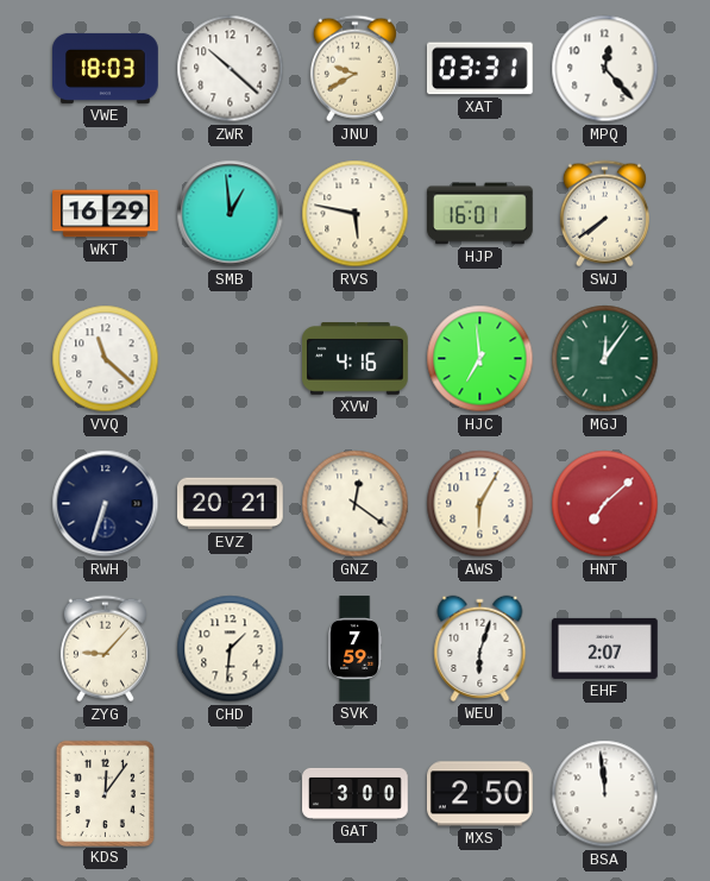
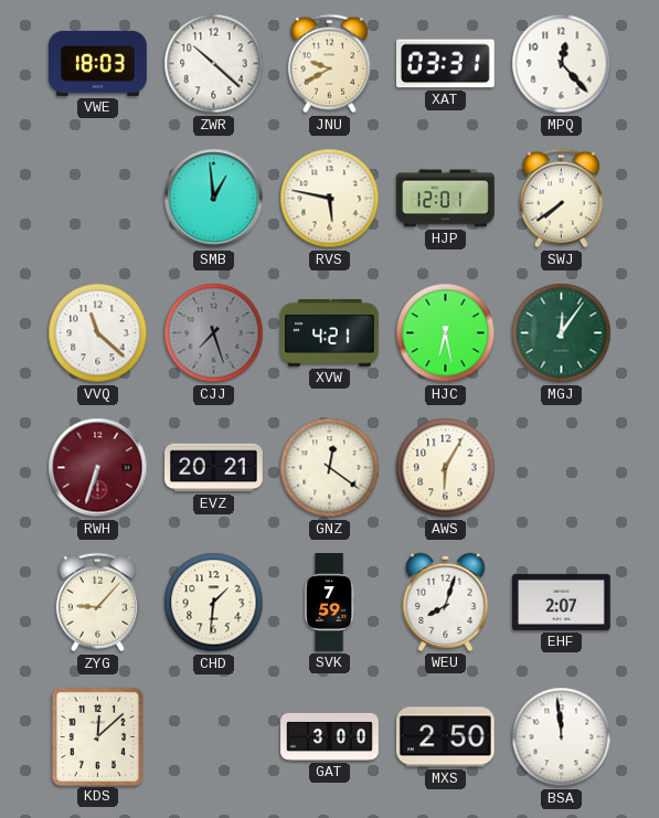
WKT: 16:29 -> none
HJP: 16:01 -> 12:01
CJJ: none -> 7:27
XVW: 4:16 -> 4:21
HJC: 6:59 -> 6:28
RWH dial: navy -> burgundy
HNT: 7:08 -> none
WEU: 6:03 -> 8:03
KDS: 12:06 -> 12:08
